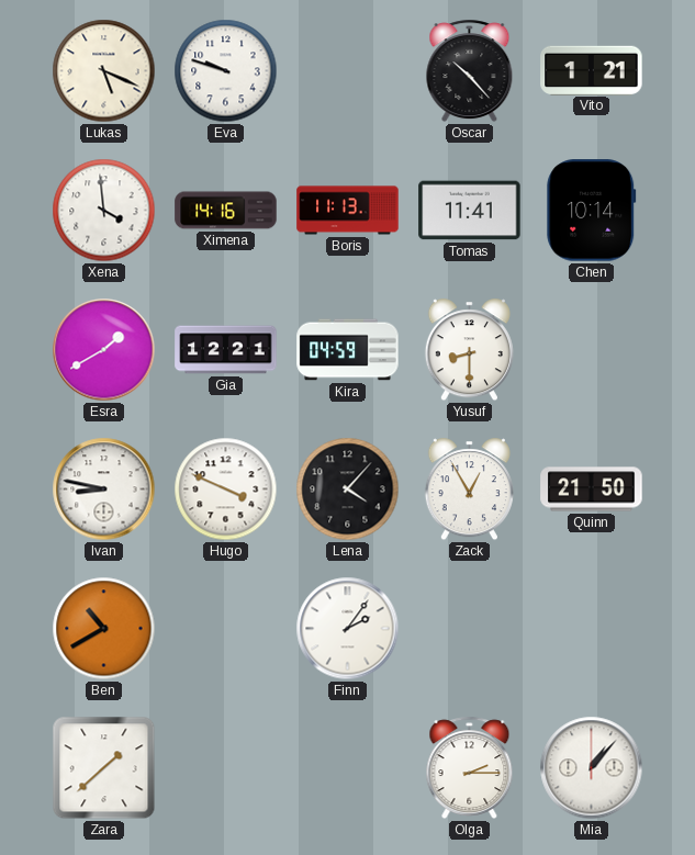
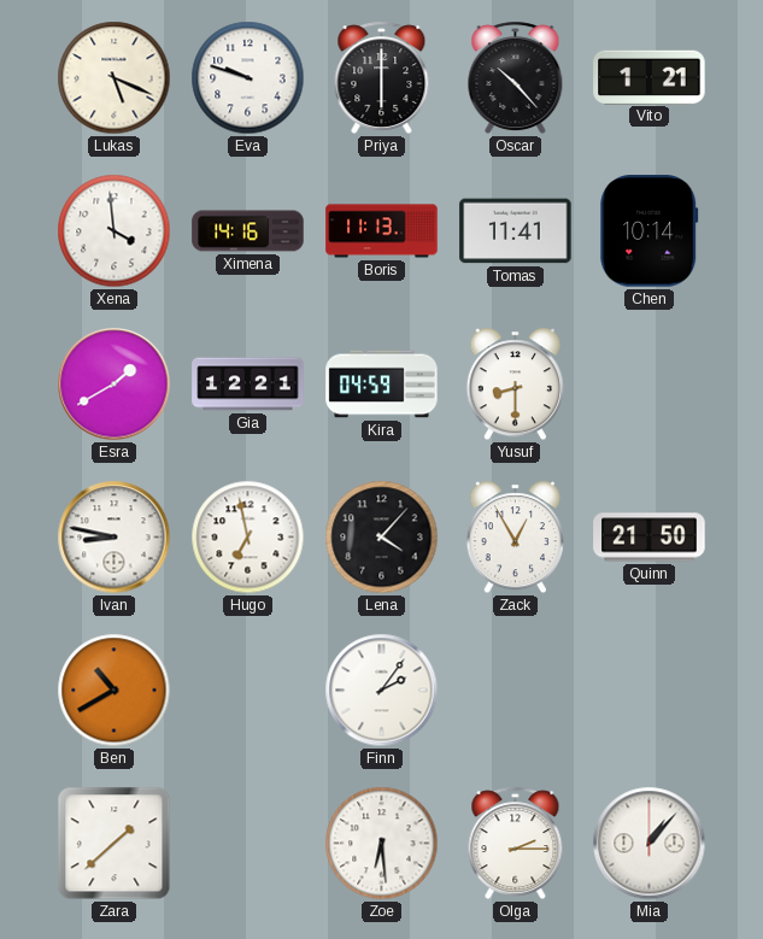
Priya: none -> 6:00
Hugo: 3:49 -> 6:58
Zoe: none -> 6:29
